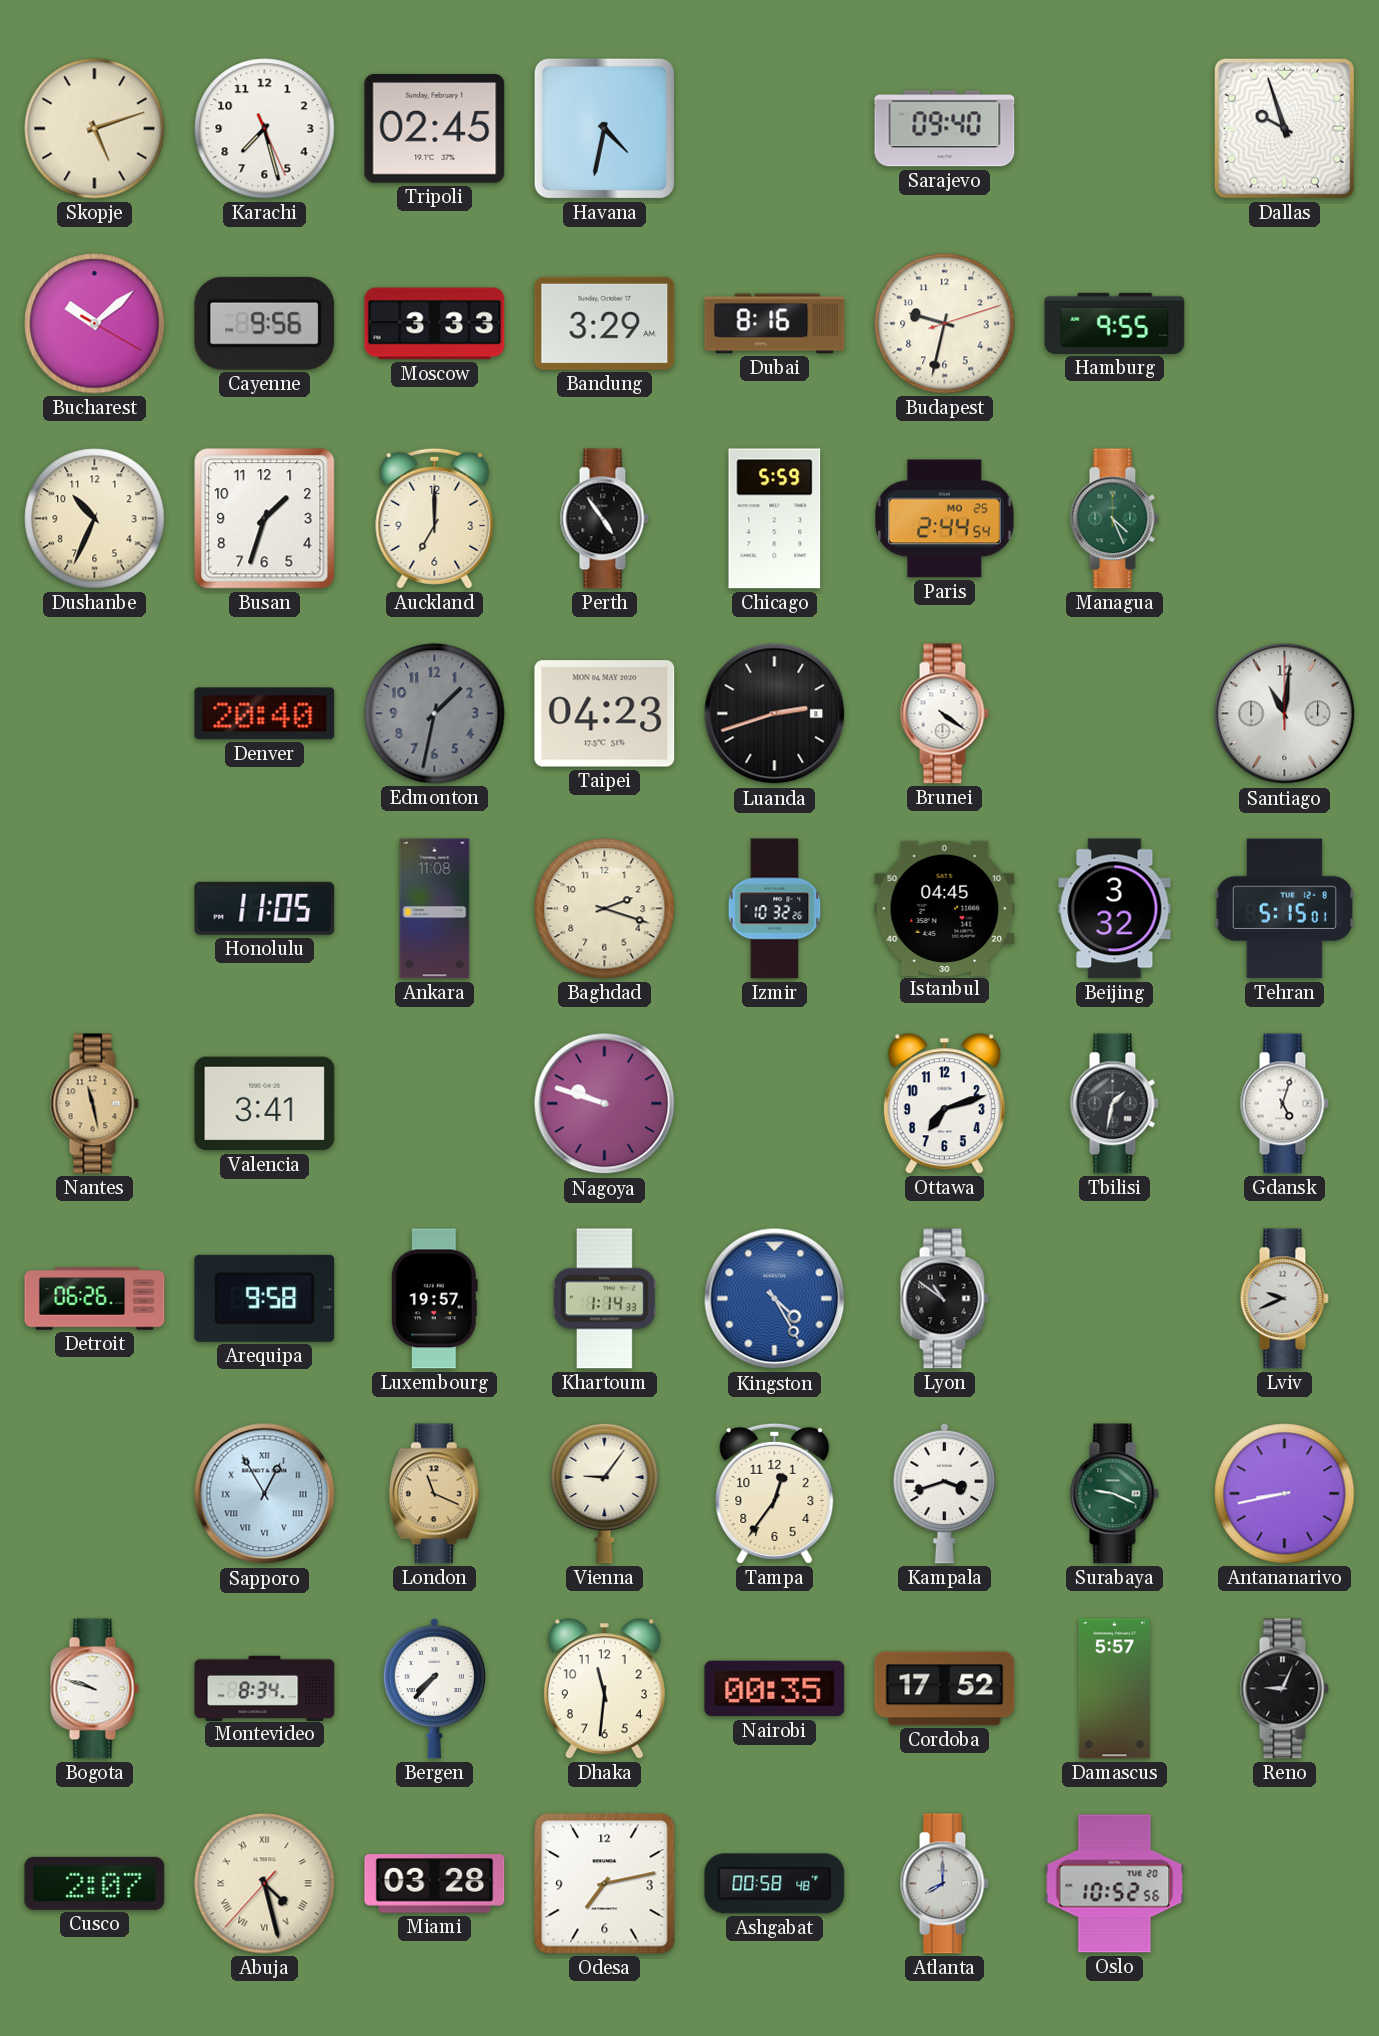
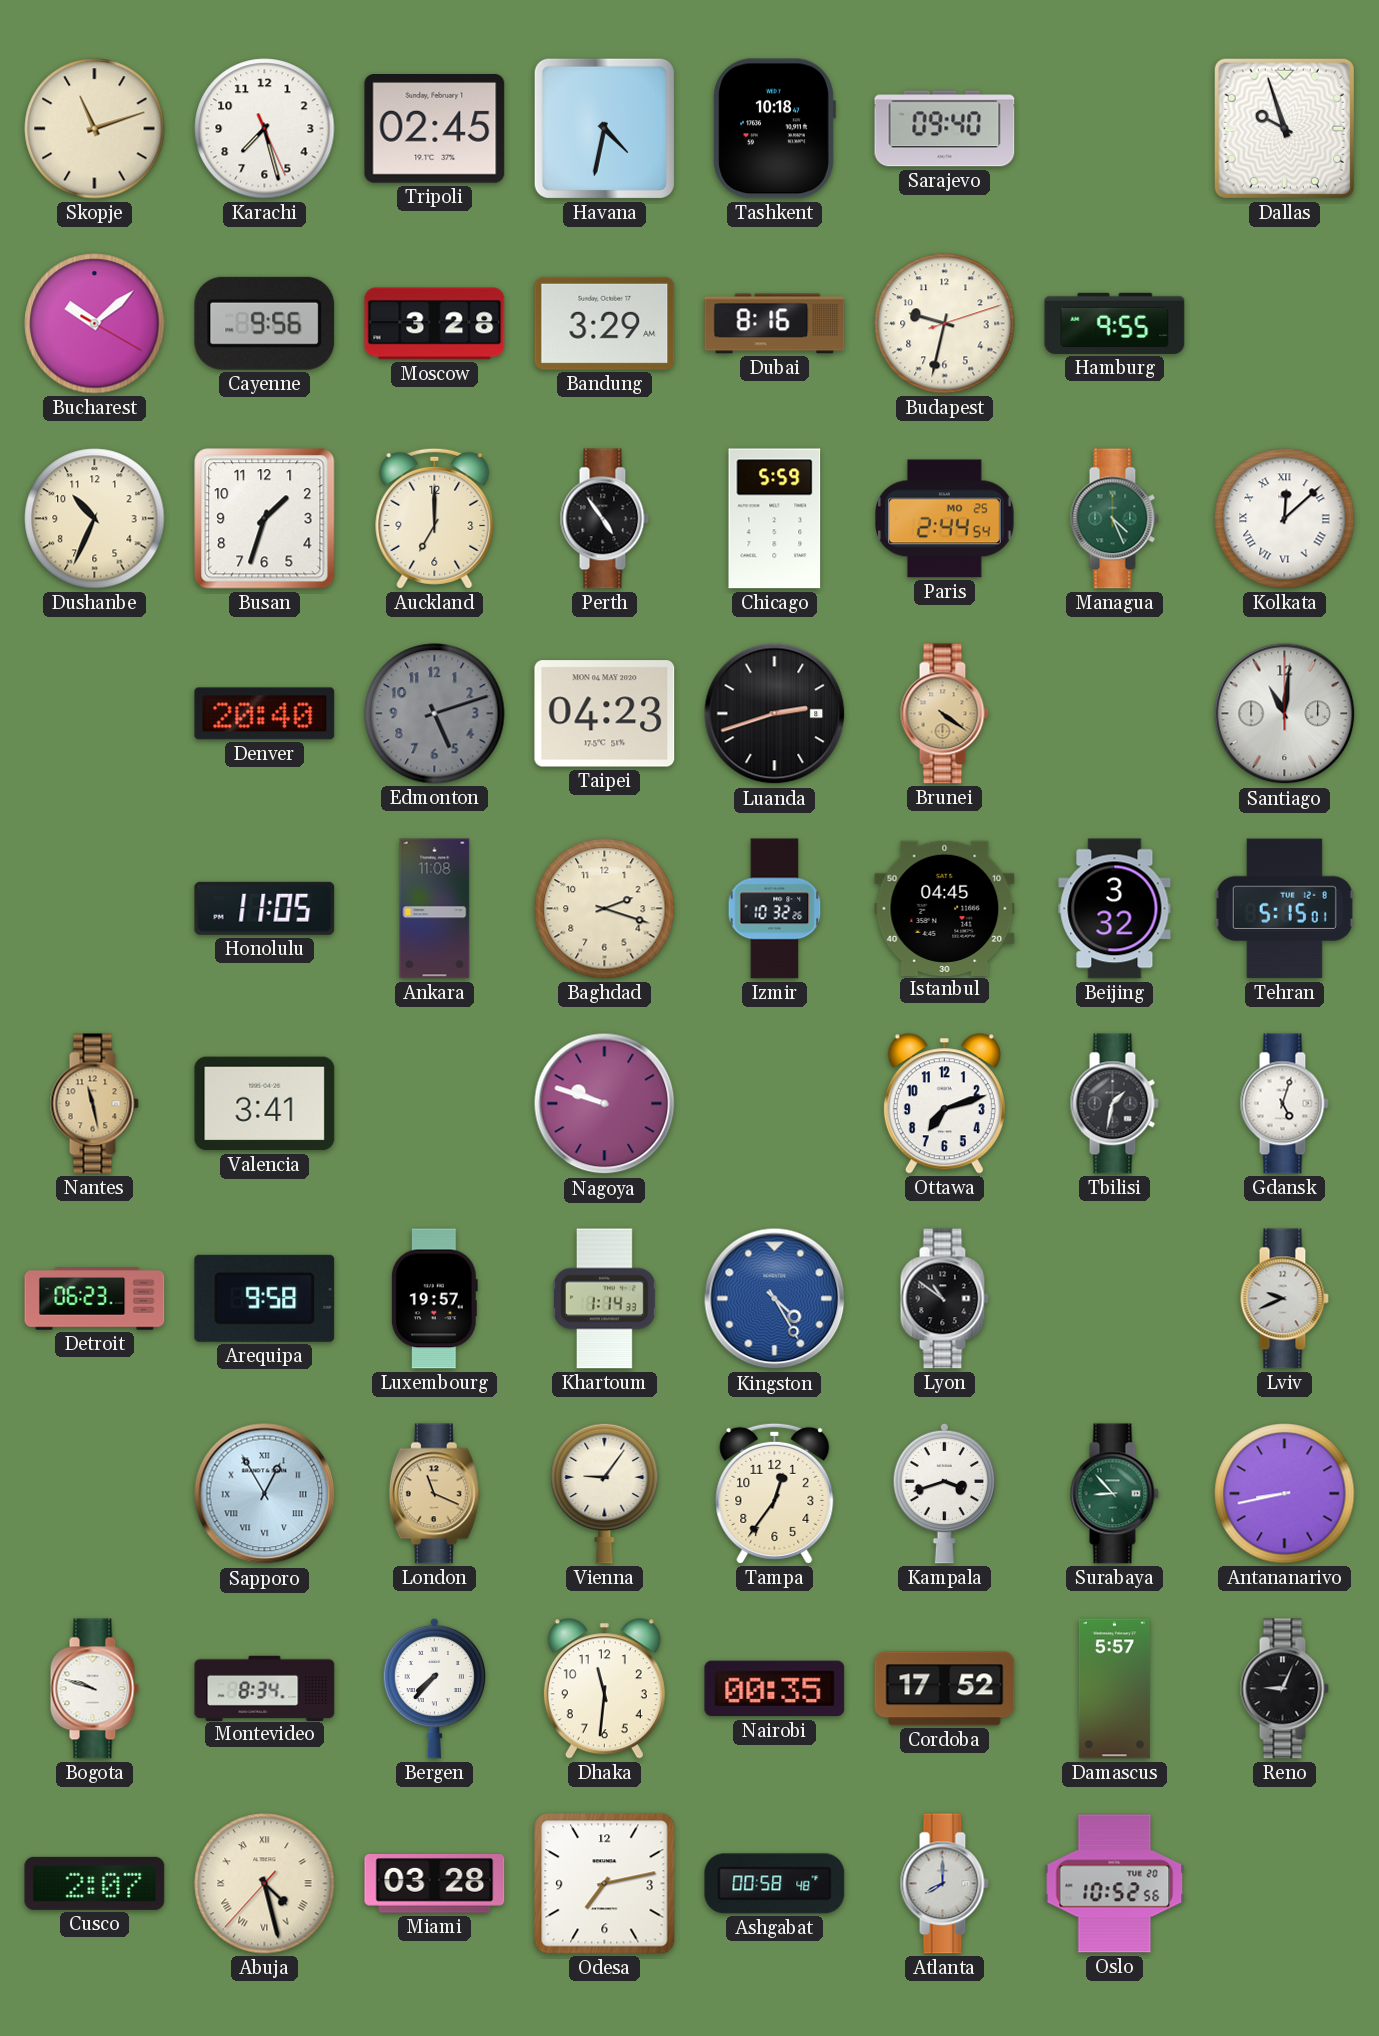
Skopje: 5:12 -> 11:12
Tashkent: none -> 10:18
Moscow: 3:33 -> 3:28
Kolkata: none -> 12:08
Edmonton: 1:32 -> 5:12
Brunei dial: white -> champagne
Detroit: 06:26 -> 06:23
Surabaya: 9:19 -> 8:53
